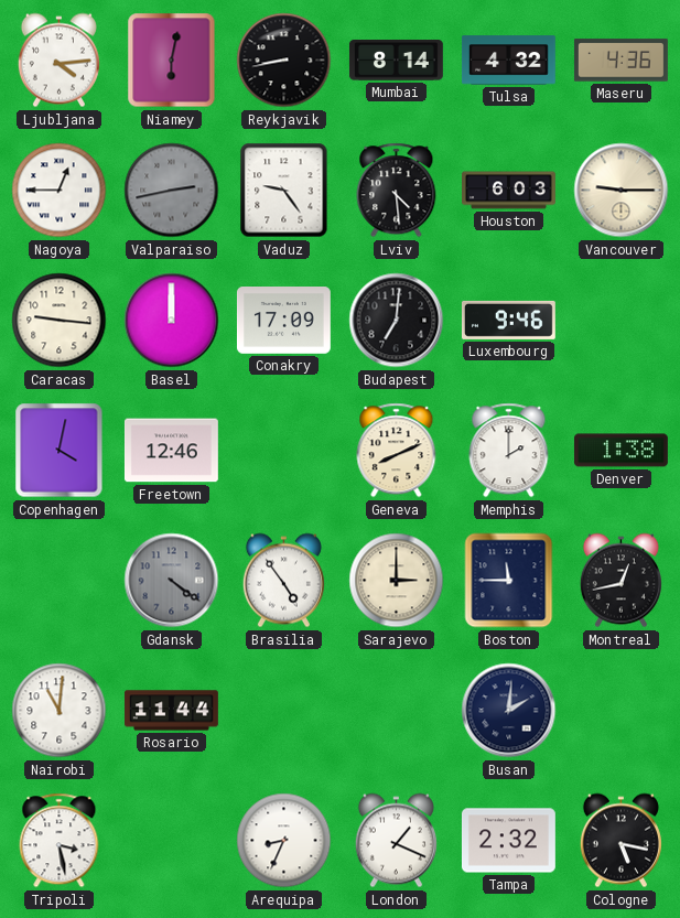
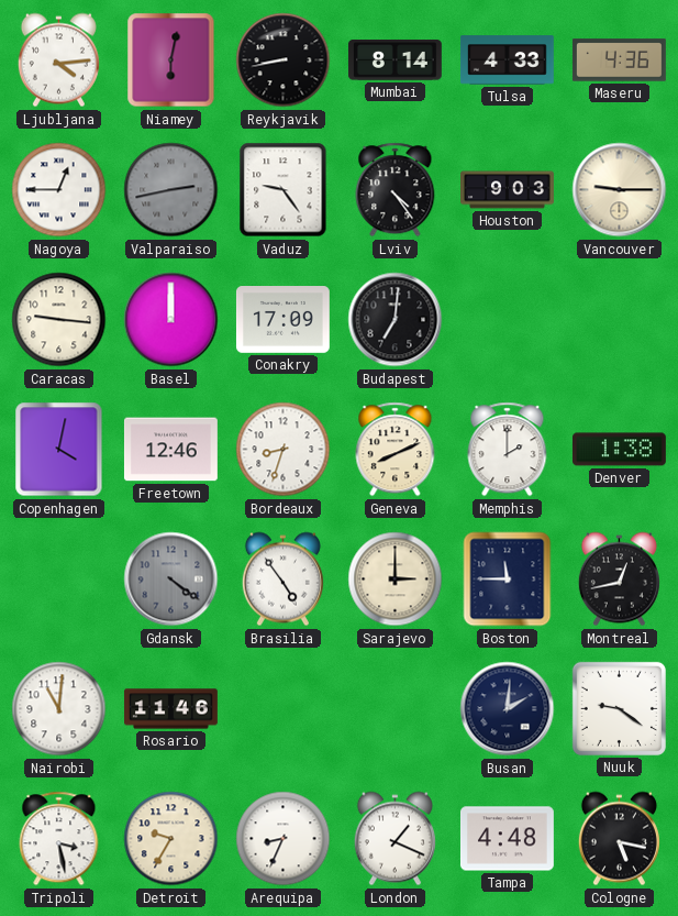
Tulsa: 4:32 -> 4:33
Lviv: 4:29 -> 4:24
Houston: 6:03 -> 9:03
Luxembourg: 9:46 -> none
Bordeaux: none -> 8:33
Rosario: 11:44 -> 11:46
Nuuk: none -> 9:21
Detroit: none -> 9:35
Tampa: 2:32 -> 4:48
